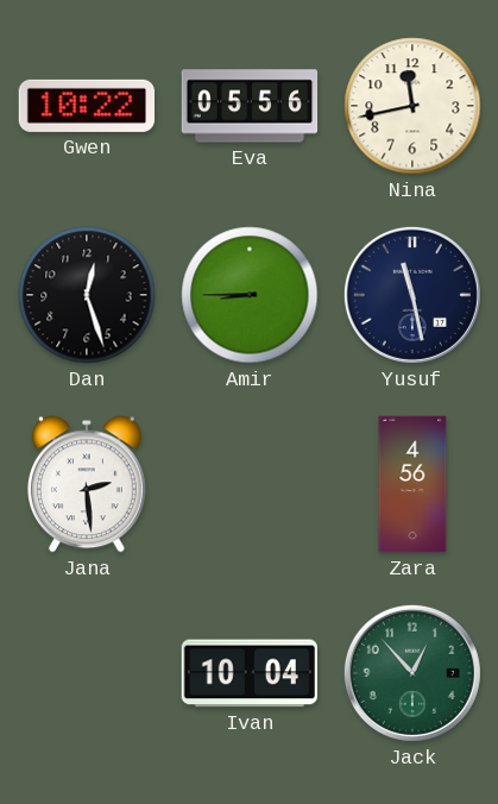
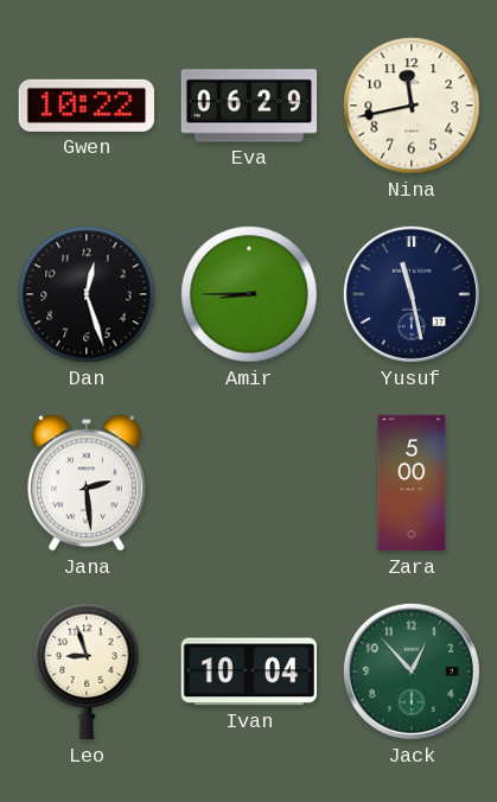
Eva: 05:56 -> 06:29
Zara: 4:56 -> 5:00
Leo: none -> 8:57
